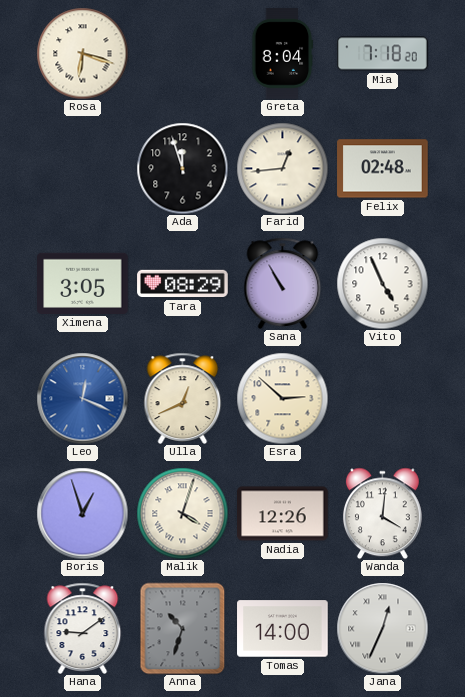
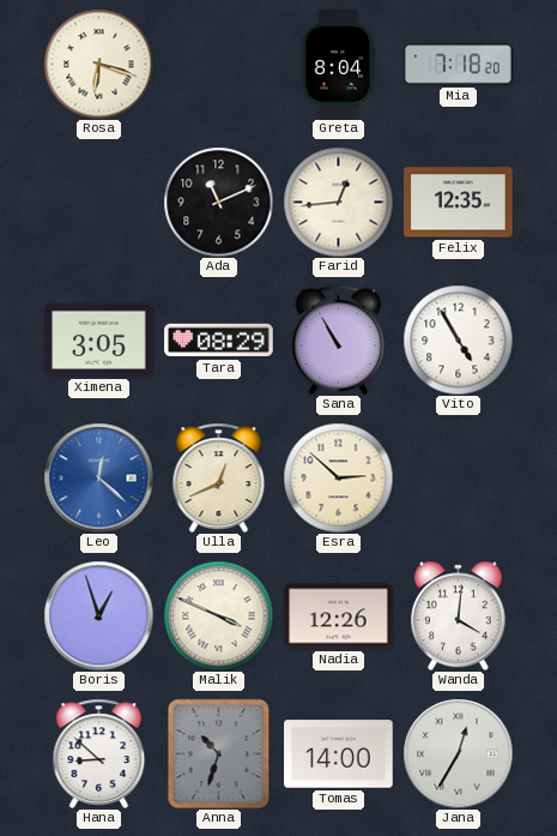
Ada: 11:57 -> 11:11
Felix: 02:48 -> 12:35
Vito: 4:56 -> 4:55
Leo: 12:19 -> 12:22
Malik: 4:03 -> 3:49
Hana: 9:09 -> 8:52
Jana: 12:34 -> 12:35
